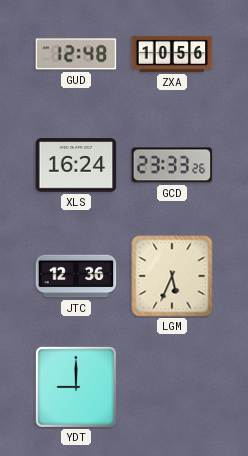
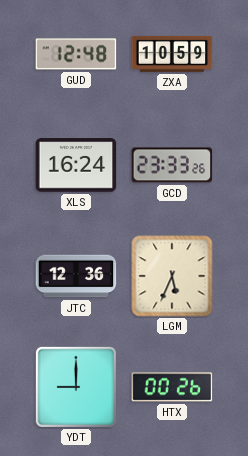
ZXA: 10:56 -> 10:59
HTX: none -> 00:26
